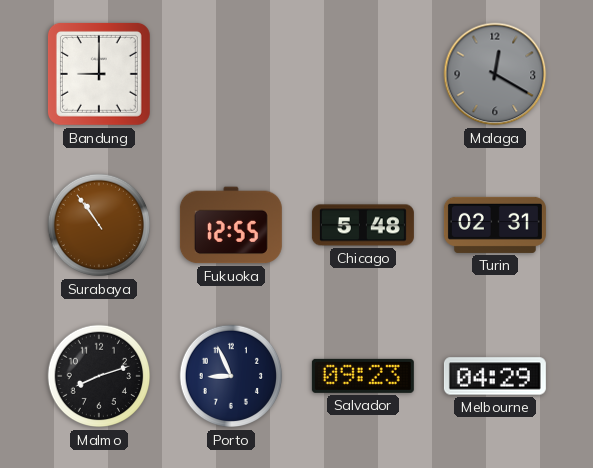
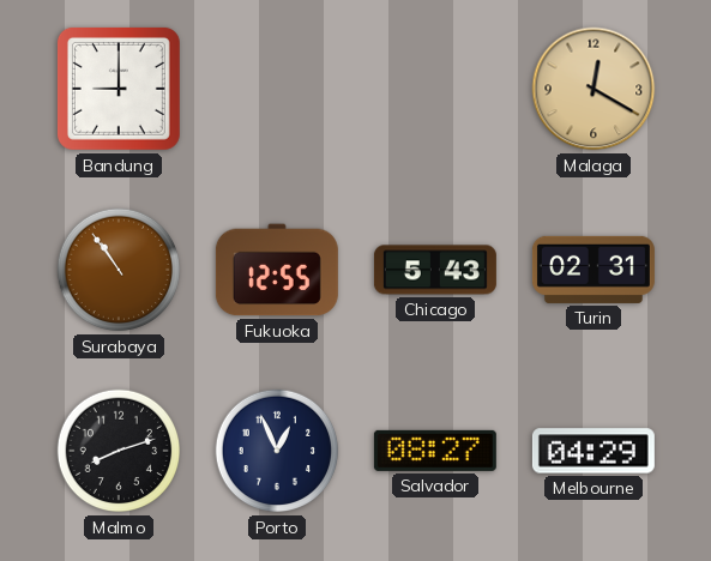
Malaga dial: grey -> champagne
Chicago: 5:48 -> 5:43
Porto: 8:56 -> 12:56
Salvador: 09:23 -> 08:27
